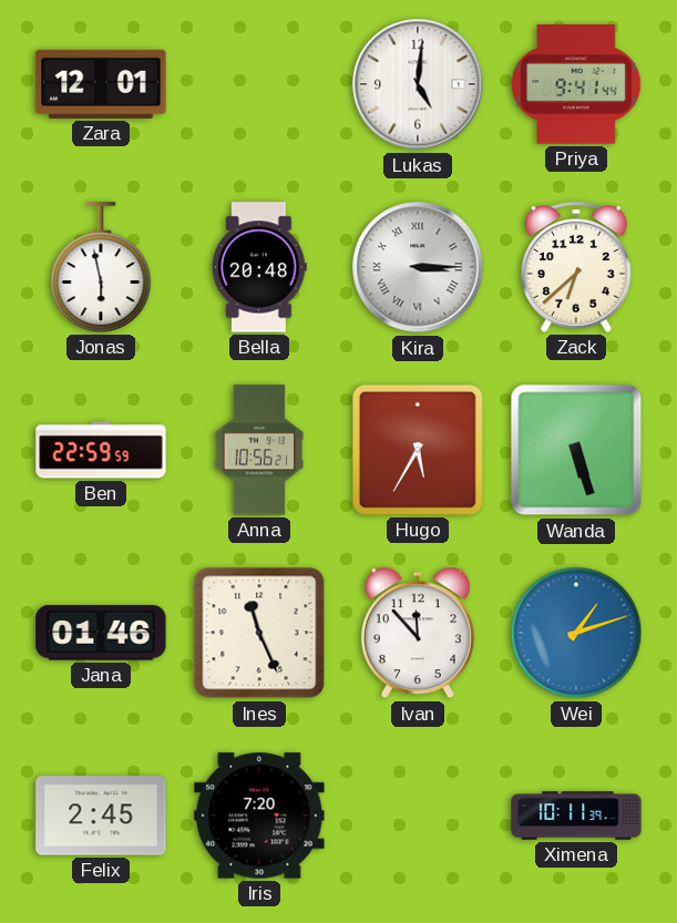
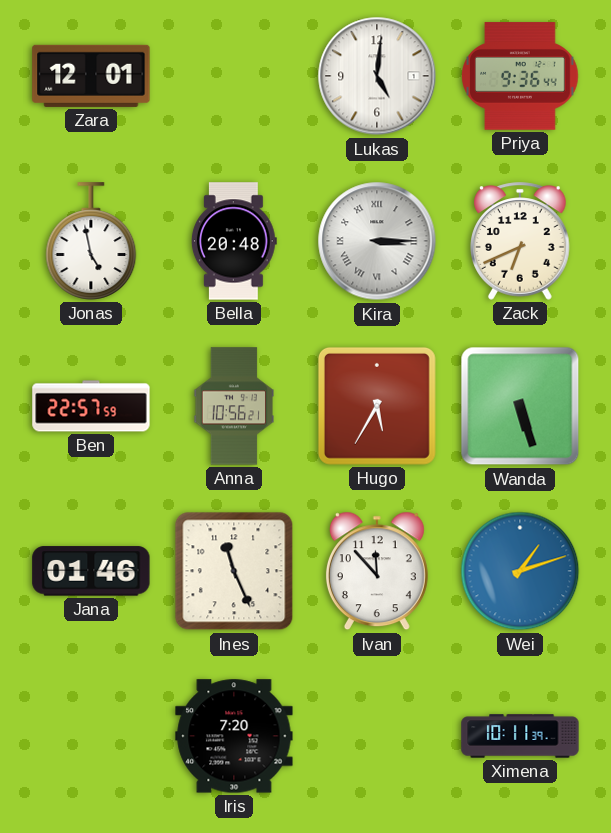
Priya: 9:41 -> 9:36
Jonas: 5:58 -> 4:58
Zack: 6:38 -> 6:41
Ben: 22:59 -> 22:57
Felix: 2:45 -> none
